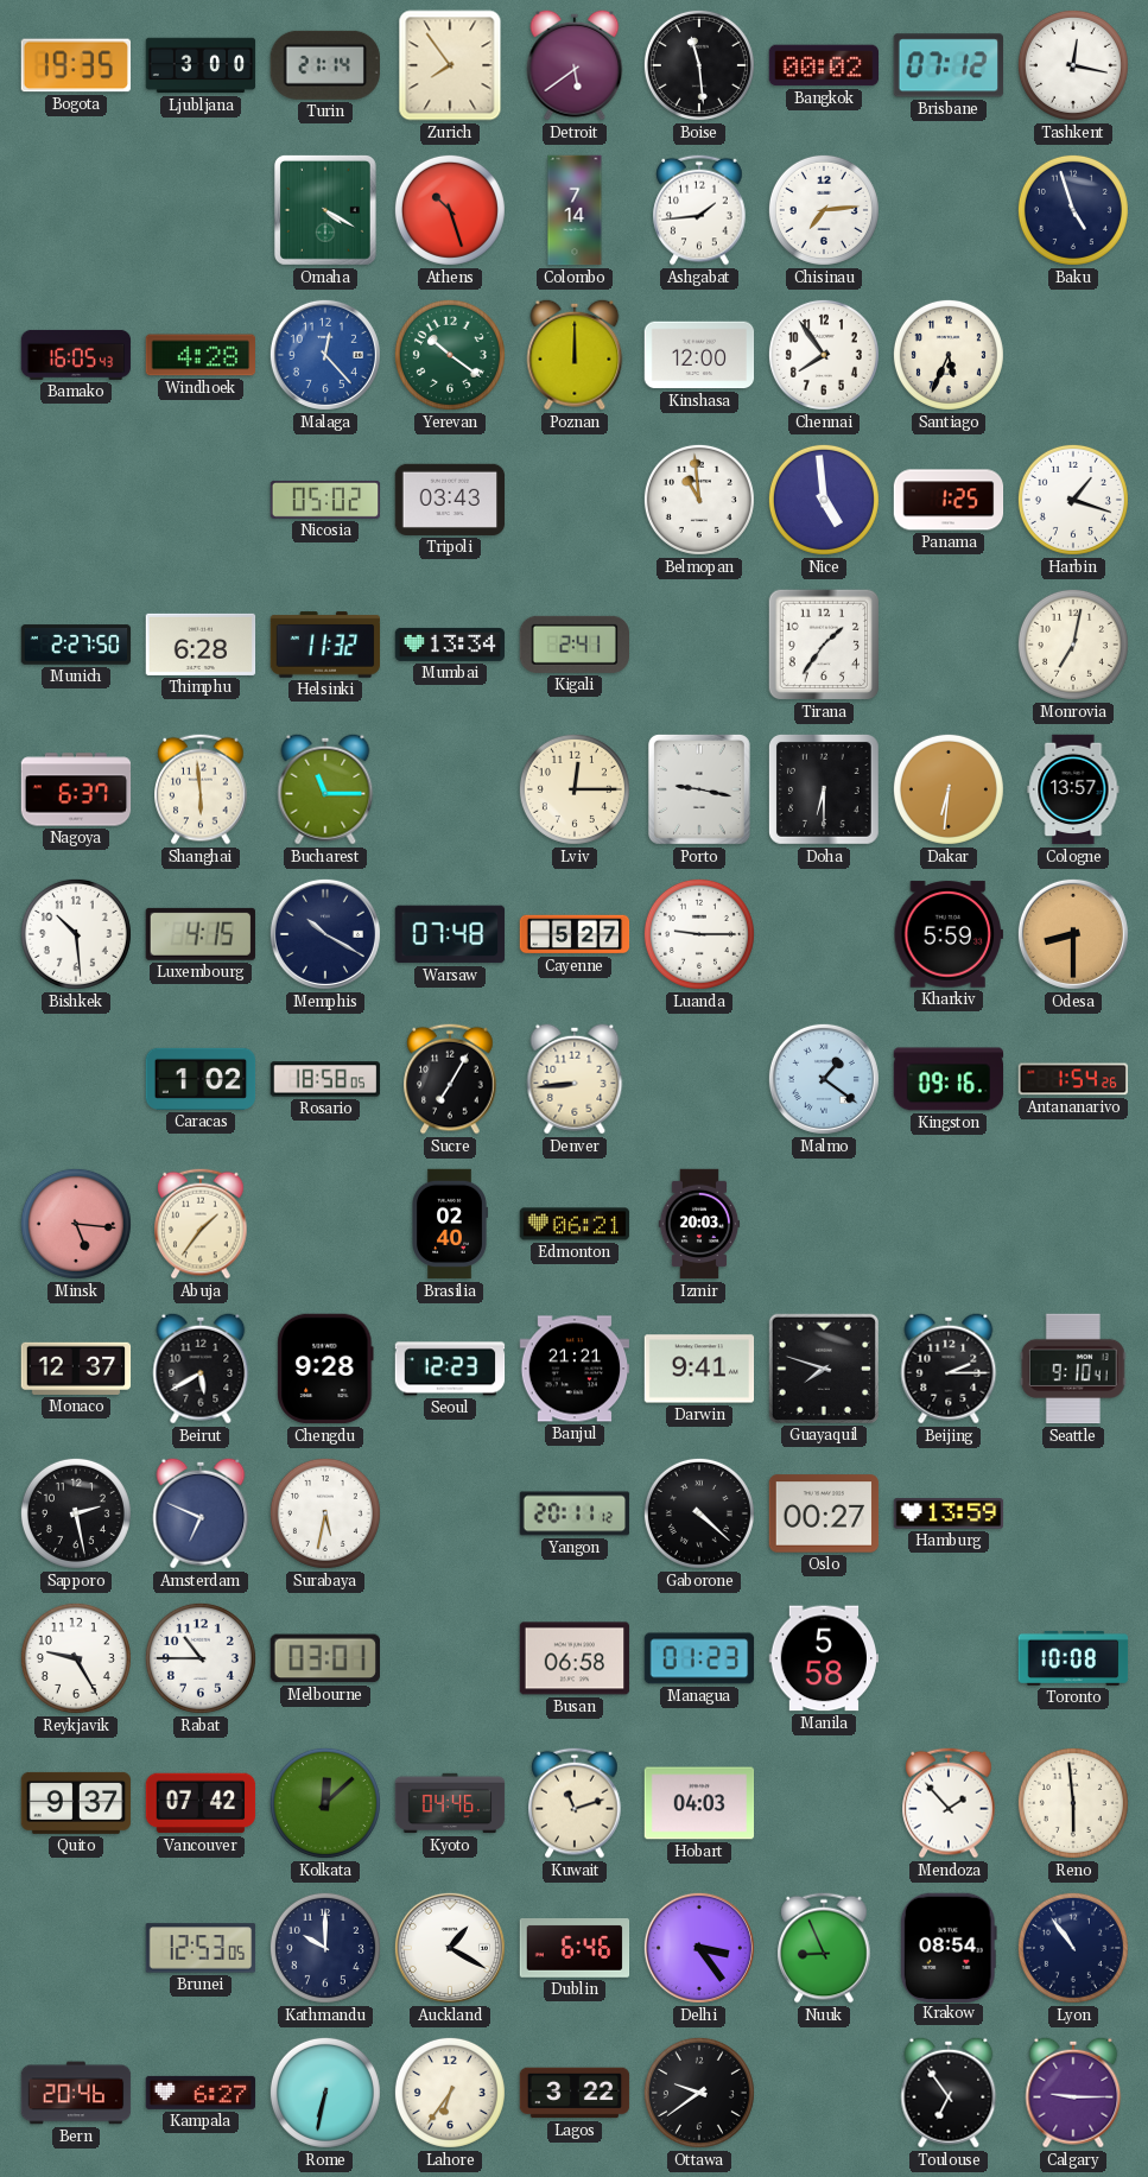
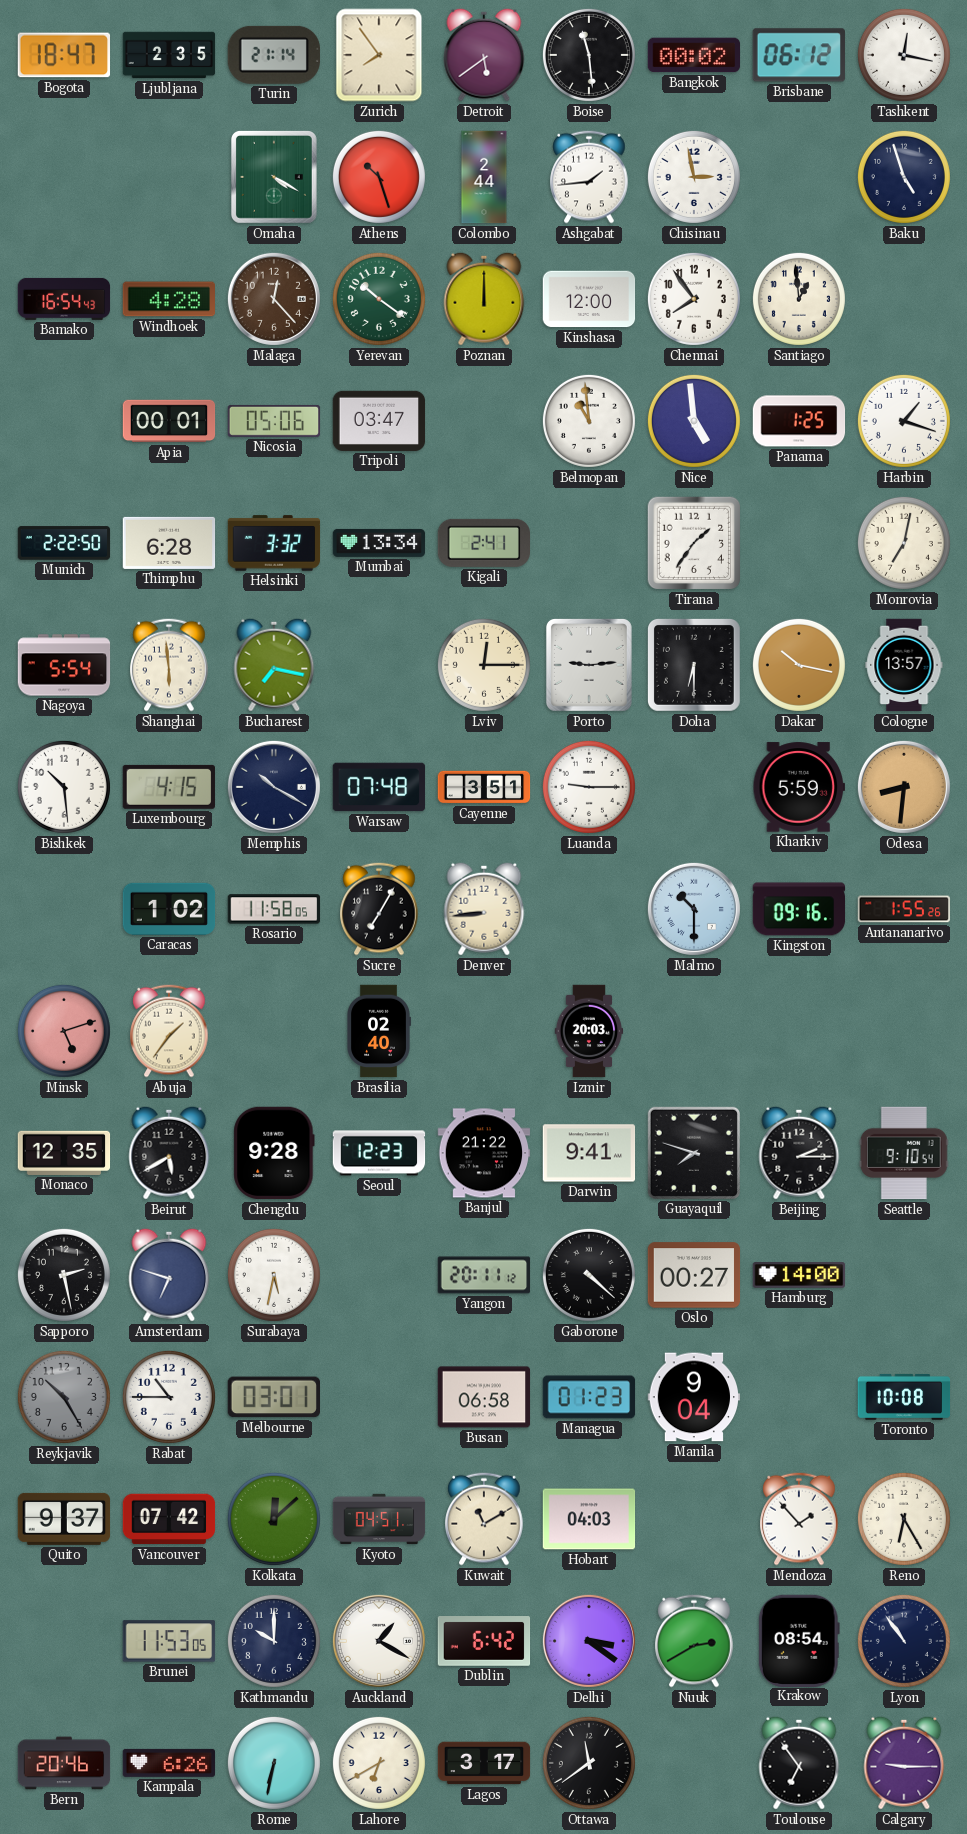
Bogota: 19:35 -> 18:47
Ljubljana: 3:00 -> 2:35
Brisbane: 07:12 -> 06:12
Colombo: 7:14 -> 2:44
Chisinau: 7:14 -> 2:58
Bamako: 16:05 -> 16:54
Malaga dial: blue -> brown
Santiago: 5:34 -> 12:59
Apia: none -> 00:01
Nicosia: 05:02 -> 05:06
Tripoli: 03:43 -> 03:47
Munich: 2:27 -> 2:22
Helsinki: 11:32 -> 3:32
Nagoya: 6:37 -> 5:54
Bucharest: 11:15 -> 7:17
Porto: 9:17 -> 9:14
Dakar: 6:31 -> 10:17
Cayenne: 5:27 -> 3:51
Odesa: 8:30 -> 8:31
Rosario: 18:58 -> 11:58
Malmo: 1:21 -> 10:30
Antananarivo: 1:54 -> 1:55
Minsk: 5:16 -> 5:12
Edmonton: 06:21 -> none
Monaco: 12:37 -> 12:35
Banjul: 21:21 -> 21:22
Seattle: 9:10:41 -> 9:10:54
Amsterdam: 6:49 -> 6:48
Hamburg: 13:59 -> 14:00
Reykjavik: 9:25 -> 10:25
Reykjavik dial: white -> grey
Manila: 5:58 -> 9:04
Kyoto: 04:46 -> 04:51
Kuwait: 11:12 -> 11:10
Reno: 5:59 -> 6:25
Brunei: 12:53 -> 11:53
Dublin: 6:46 -> 6:42
Delhi: 3:24 -> 3:21
Nuuk: 8:56 -> 2:40
Kampala: 6:27 -> 6:26
Lahore: 6:36 -> 6:40
Lagos: 3:22 -> 3:17
Ottawa: 9:39 -> 11:39
